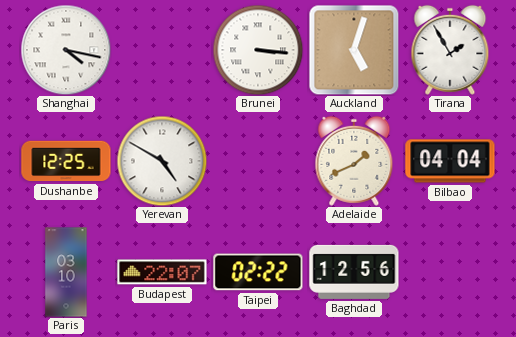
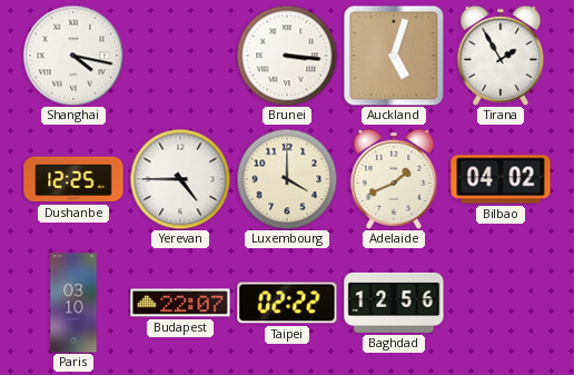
Yerevan: 4:50 -> 4:45
Luxembourg: none -> 4:00
Bilbao: 04:04 -> 04:02
